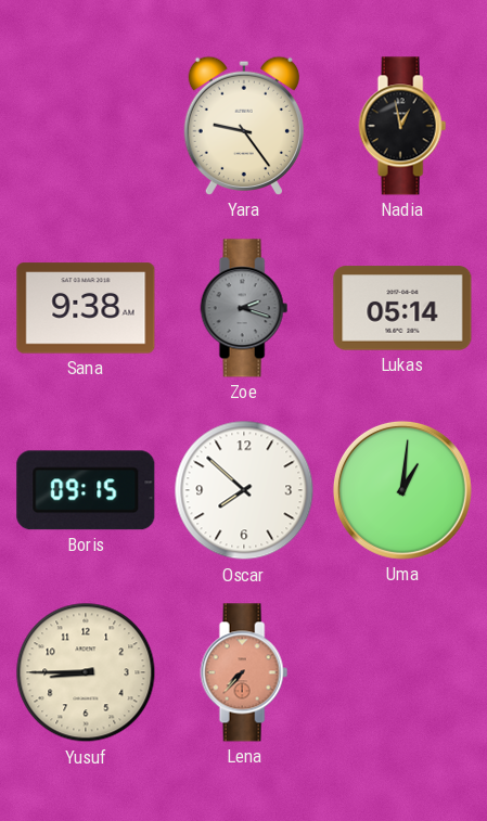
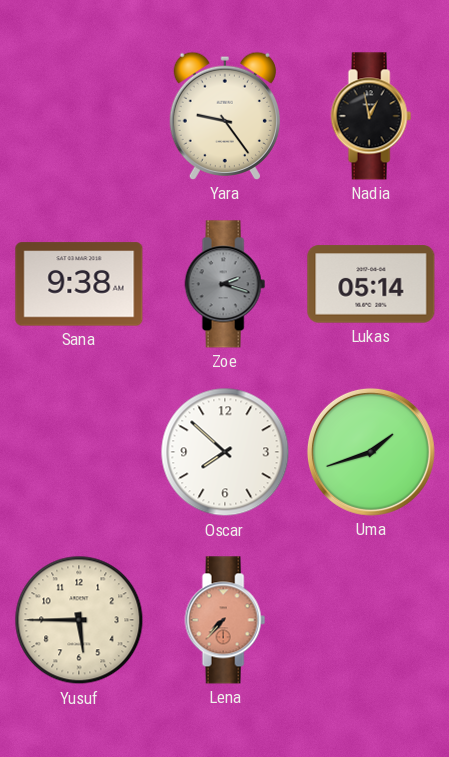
Boris: 09:15 -> none
Uma: 1:01 -> 1:42
Yusuf: 8:45 -> 5:45
